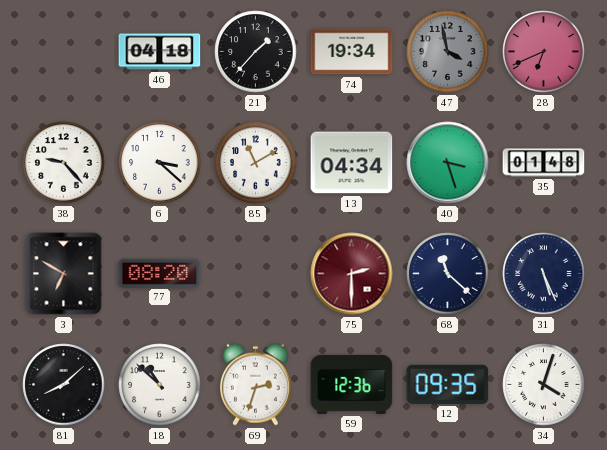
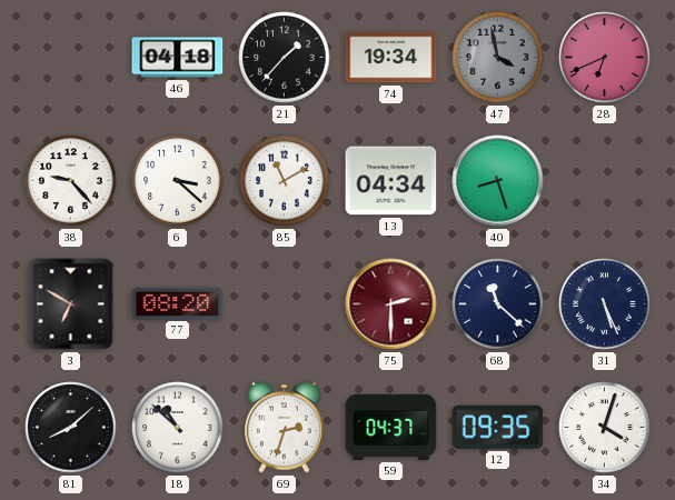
40: 3:27 -> 8:27
35: 01:48 -> none
59: 12:36 -> 04:37
